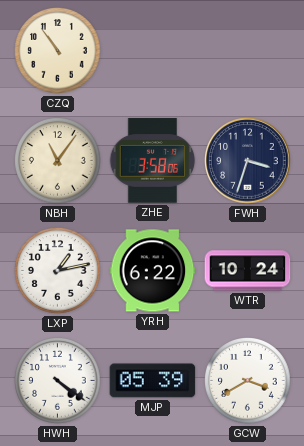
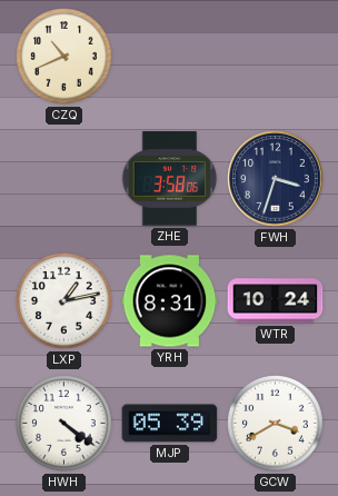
CZQ: 10:54 -> 10:41
NBH: 11:06 -> none
YRH: 6:22 -> 8:31
